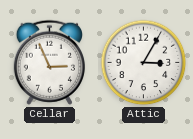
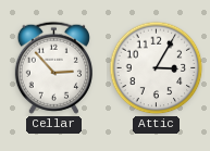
Cellar: 2:56 -> 2:53
